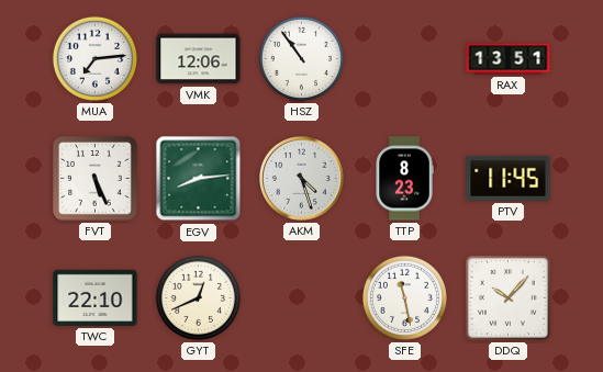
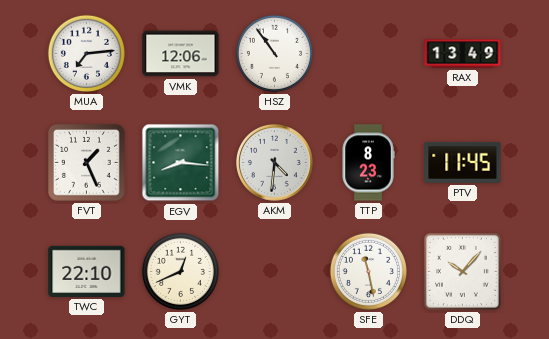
RAX: 13:51 -> 13:49
FVT: 5:26 -> 1:26
EGV: 8:14 -> 8:16
AKM: 4:27 -> 4:31
